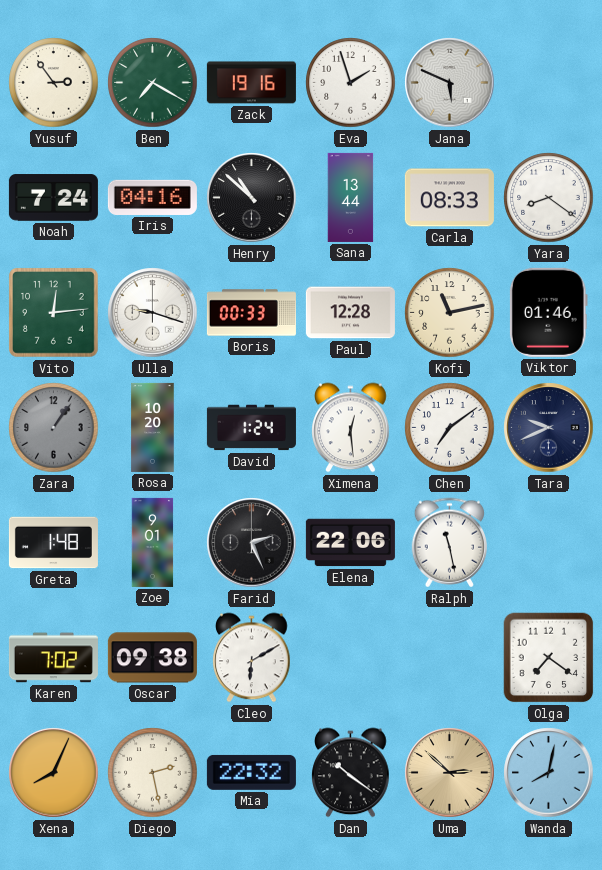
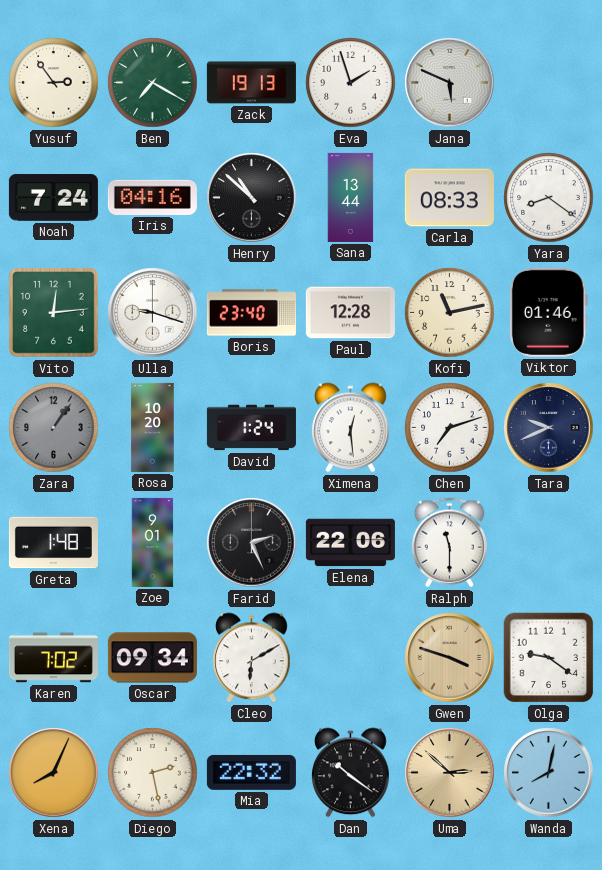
Zack: 19:16 -> 19:13
Boris: 00:33 -> 23:40
Chen: 7:09 -> 7:12
Ralph: 11:28 -> 11:30
Oscar: 09:38 -> 09:34
Gwen: none -> 3:48
Olga: 7:21 -> 9:21
